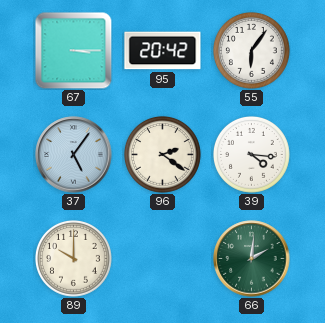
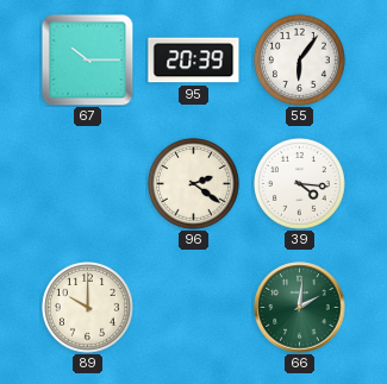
67: 3:15 -> 10:15
95: 20:42 -> 20:39
37: 5:06 -> none
